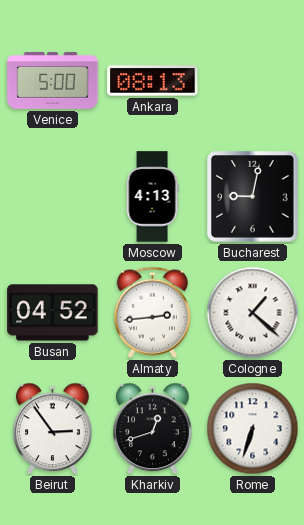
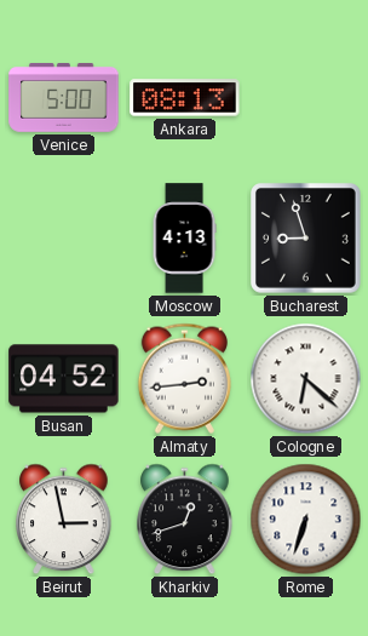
Bucharest: 9:02 -> 8:57
Cologne: 1:22 -> 6:22
Beirut: 2:54 -> 2:58
